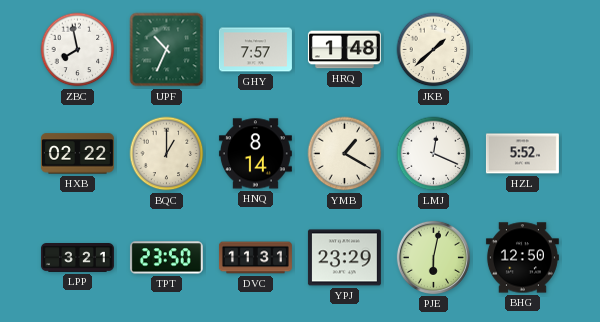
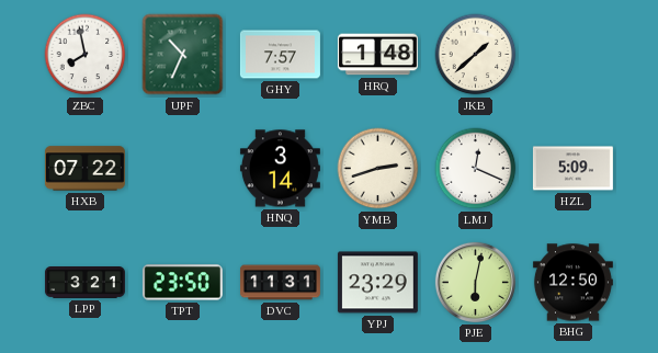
HXB: 02:22 -> 07:22
BQC: 1:00 -> none
HNQ: 8:14 -> 3:14
YMB: 1:20 -> 2:42
HZL: 5:52 -> 5:09
